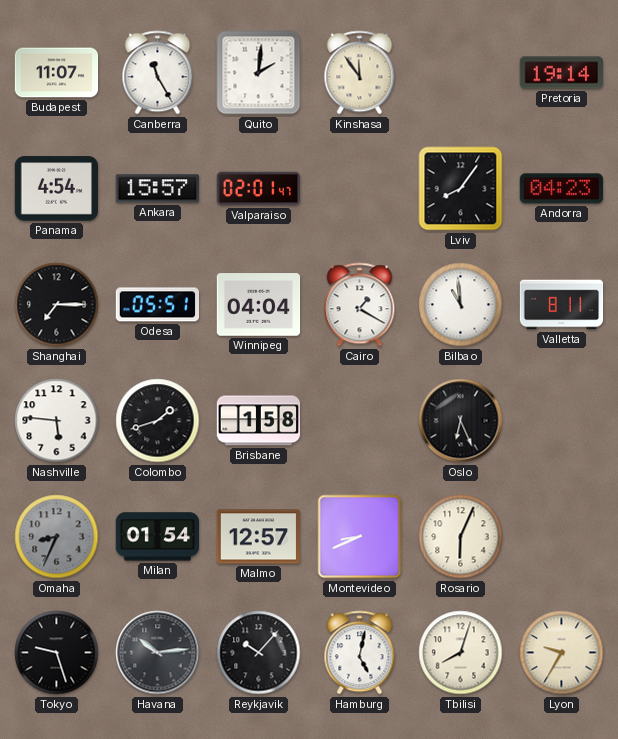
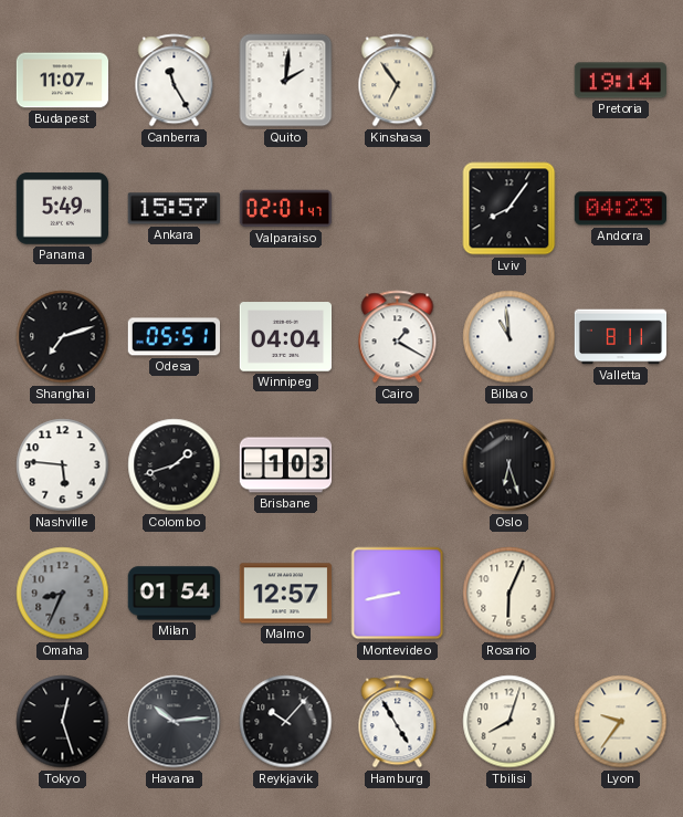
Kinshasa: 11:54 -> 6:54
Panama: 4:54 -> 5:49
Shanghai: 7:15 -> 7:12
Brisbane: 1:58 -> 1:03
Oslo: 6:26 -> 6:27
Montevideo: 8:41 -> 8:43
Tokyo: 9:27 -> 12:27
Hamburg: 5:02 -> 4:55
Lyon: 9:35 -> 9:36
